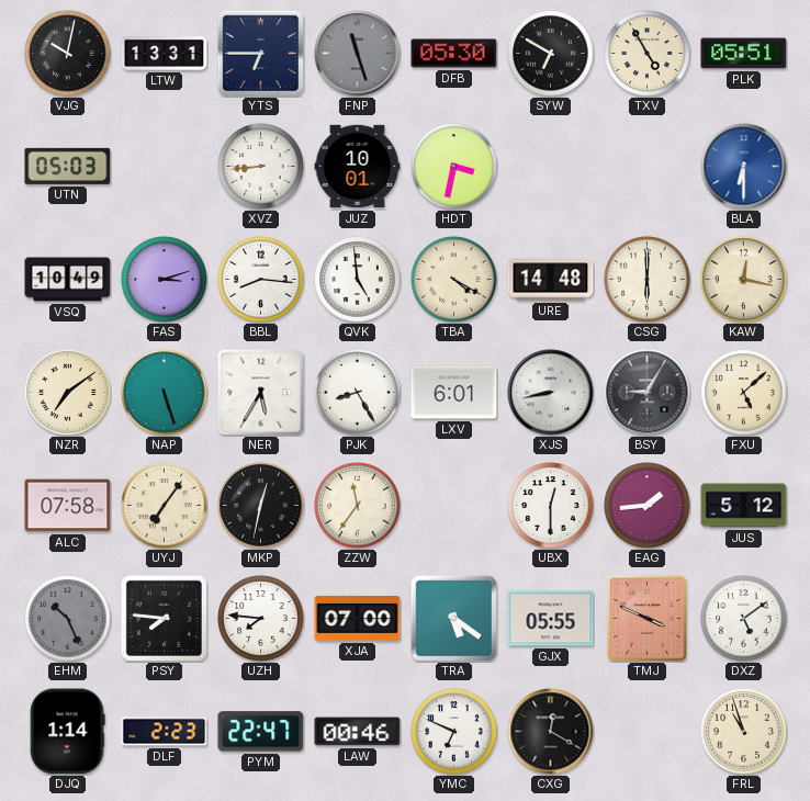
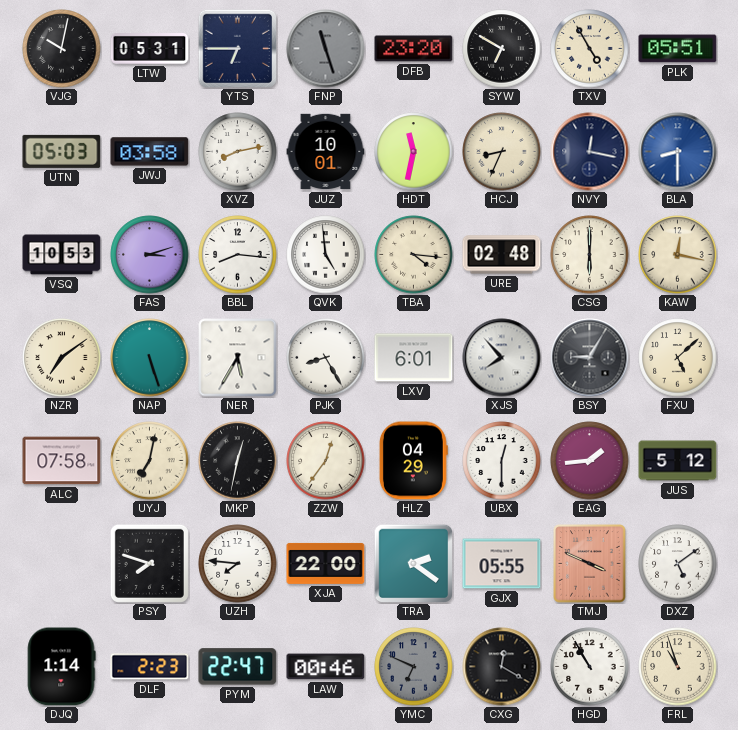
LTW: 13:31 -> 05:31
DFB: 05:30 -> 23:20
JWJ: none -> 03:58
XVZ: 8:44 -> 8:13
HDT: 3:32 -> 11:32
HCJ: none -> 8:34
NVY: none -> 12:17
BLA: 6:30 -> 8:30
VSQ: 10:49 -> 10:53
TBA: 4:20 -> 4:16
URE: 14:48 -> 02:48
XJS: 8:43 -> 7:53
UYJ: 7:06 -> 7:02
ZZW: 11:36 -> 12:36
HLZ: none -> 04:29
EHM: 10:26 -> none
PSY: 7:46 -> 7:48
XJA: 07:00 -> 22:00
TRA: 5:21 -> 2:21
YMC dial: white -> grey
HGD: none -> 10:55
